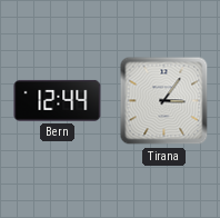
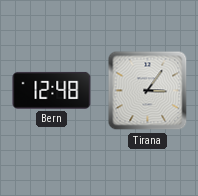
Bern: 12:44 -> 12:48
